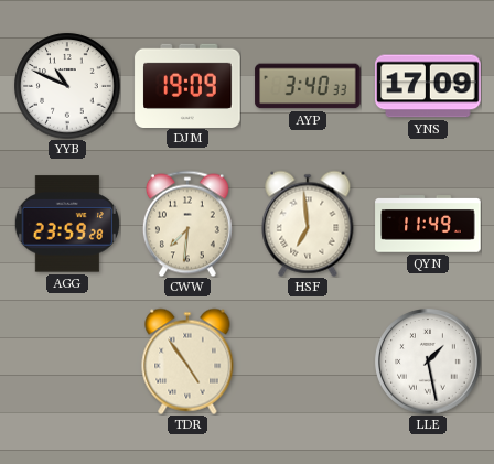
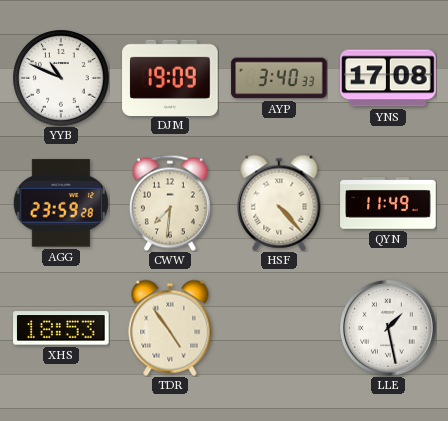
YNS: 17:09 -> 17:08
HSF: 6:59 -> 4:23
XHS: none -> 18:53
